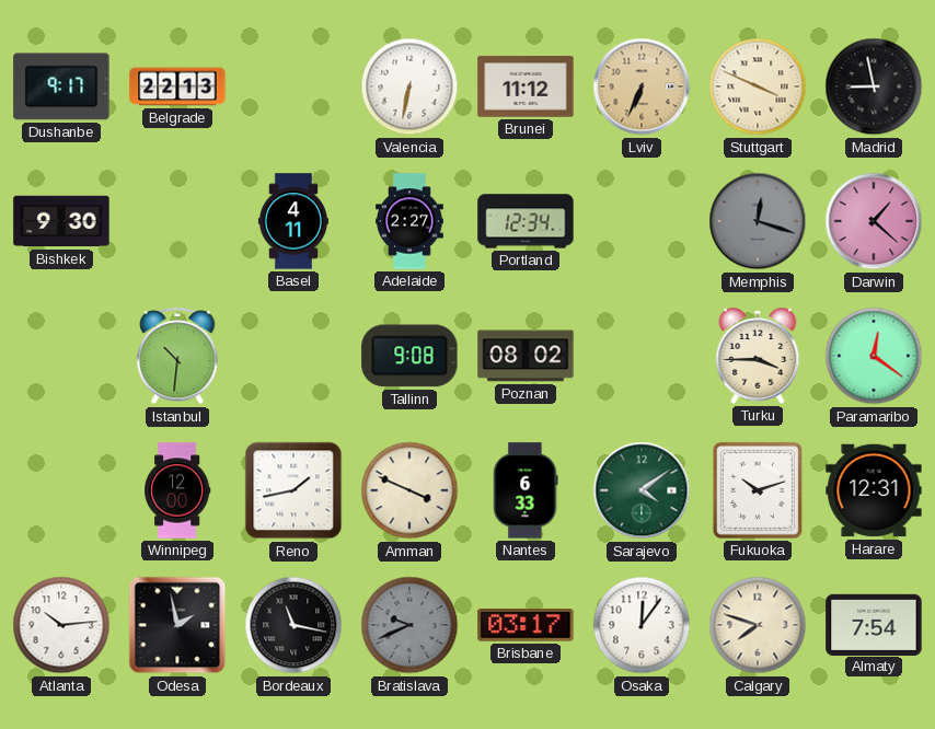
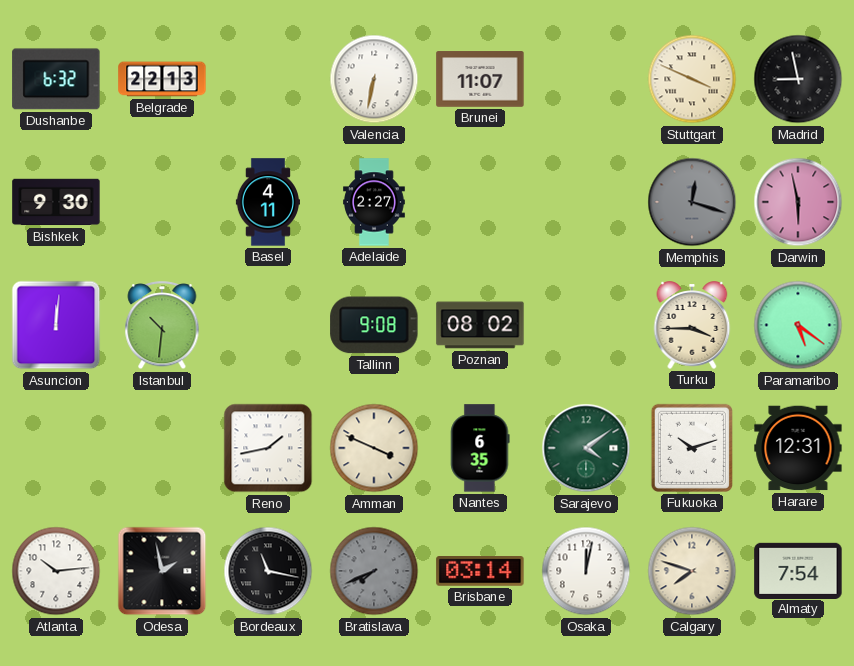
Dushanbe: 9:17 -> 6:32
Brunei: 11:12 -> 11:07
Lviv: 6:34 -> none
Portland: 12:34 -> none
Darwin: 1:22 -> 5:58
Asuncion: none -> 12:01
Paramaribo: 12:21 -> 5:21
Winnipeg: 12:00 -> none
Nantes: 6:33 -> 6:35
Bratislava: 9:41 -> 7:41
Brisbane: 03:17 -> 03:14
Osaka: 12:06 -> 12:02
